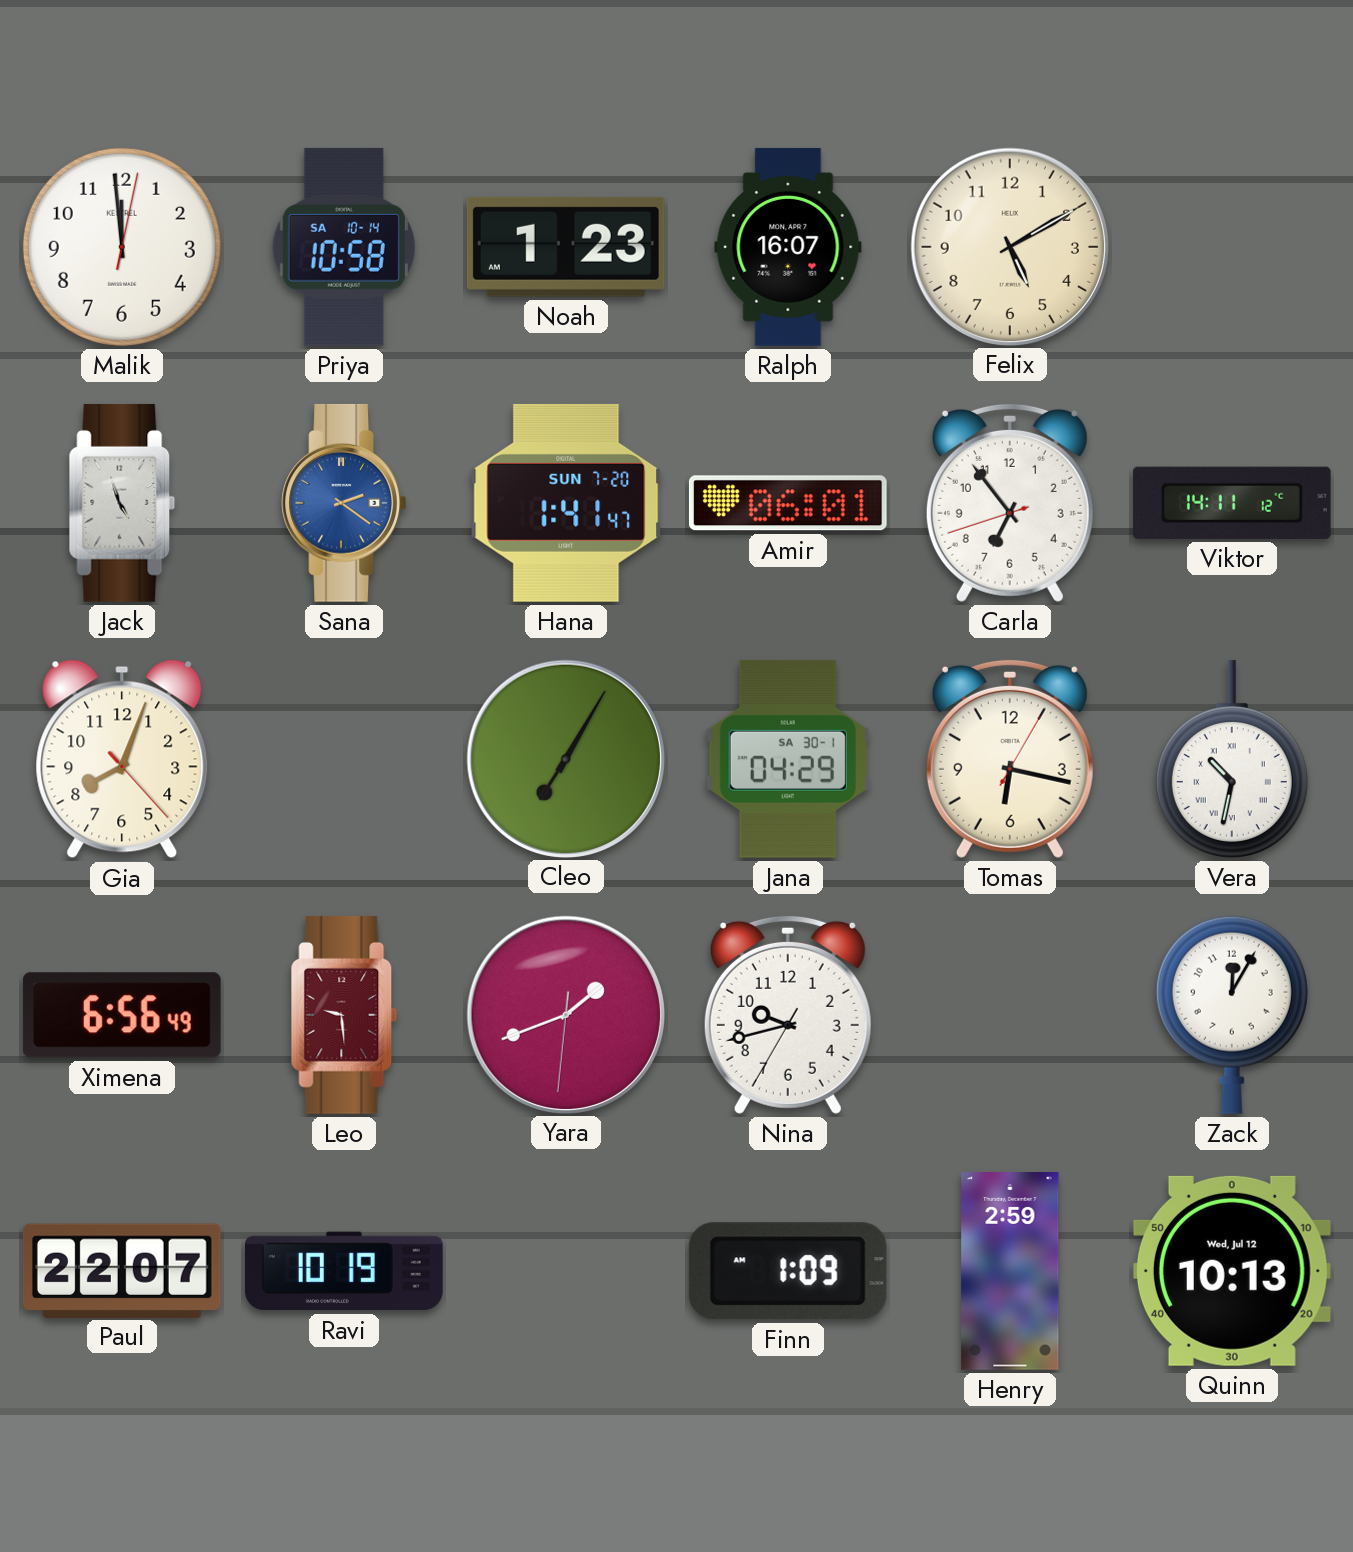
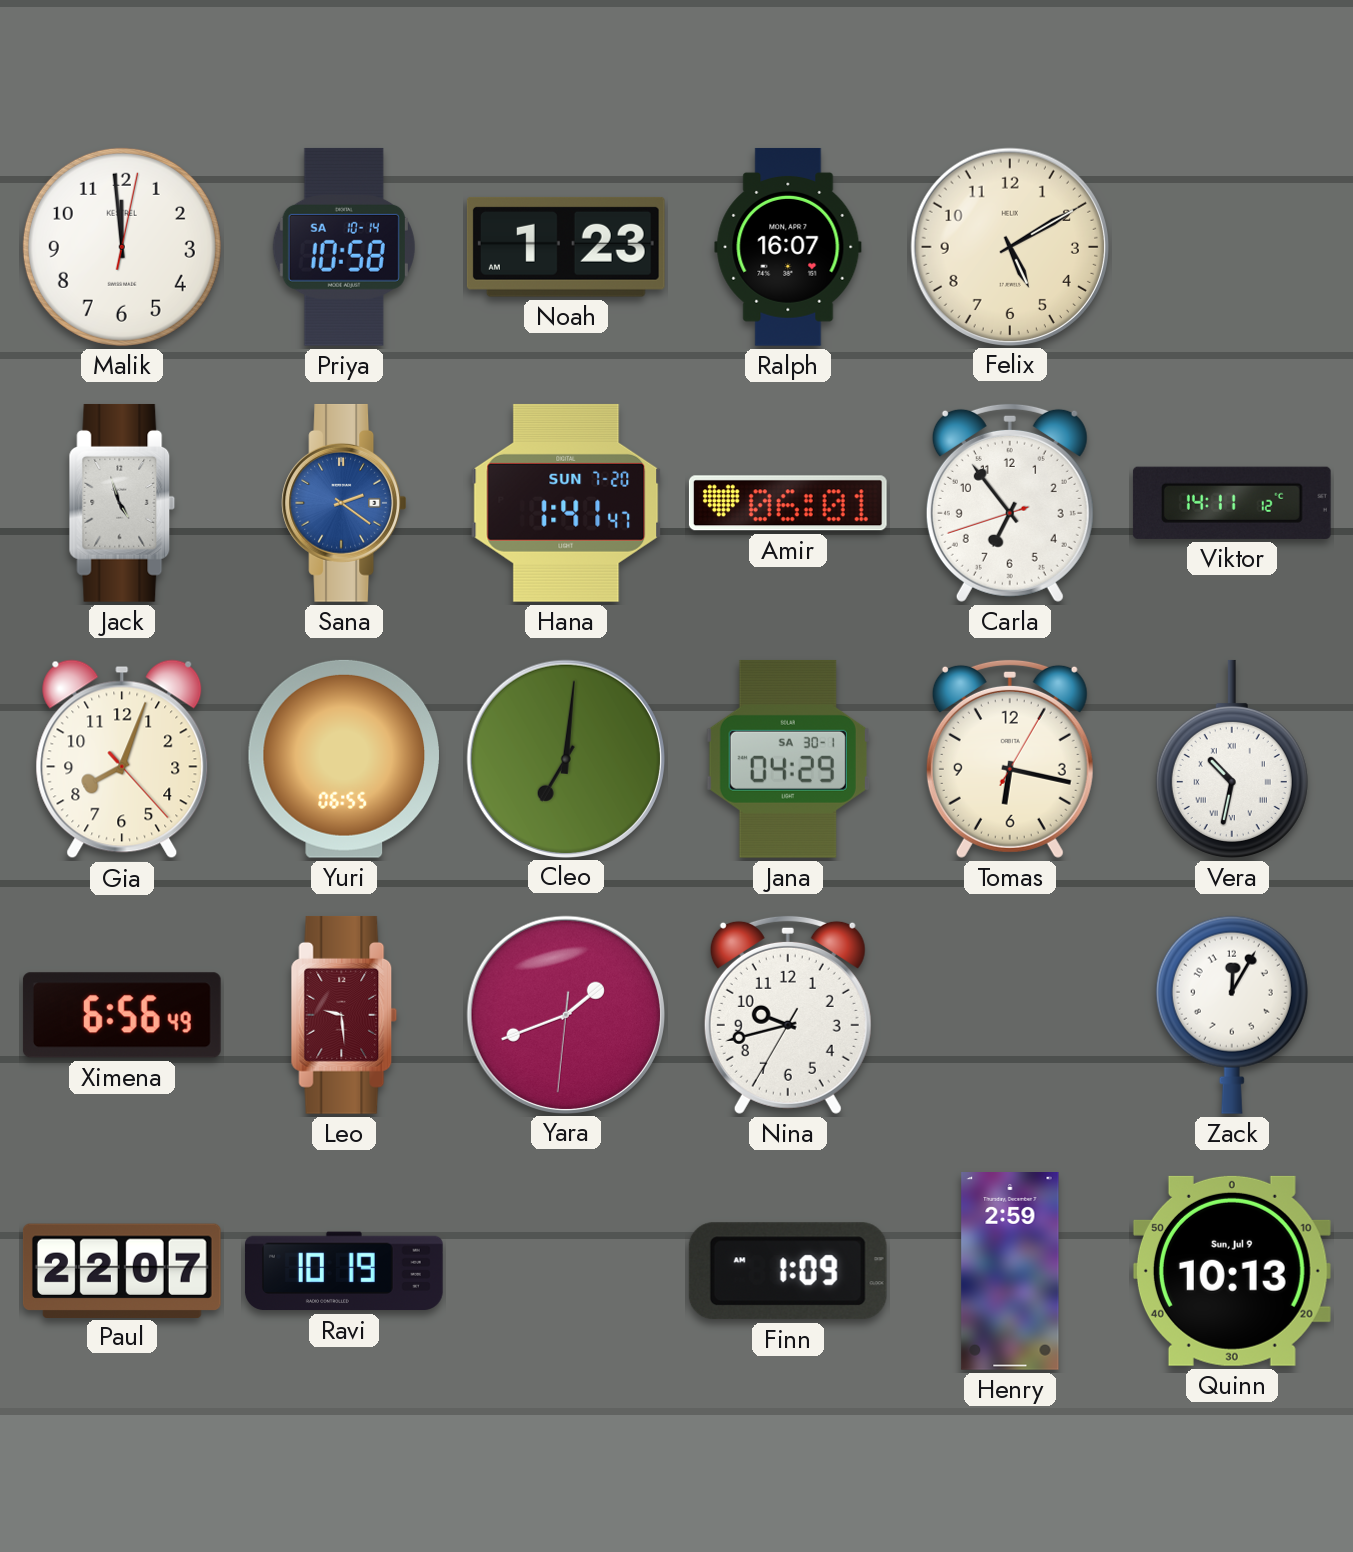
Yuri: none -> 06:55
Cleo: 7:05 -> 7:01
Quinn date: Wed, Jul 12 -> Sun, Jul 9
